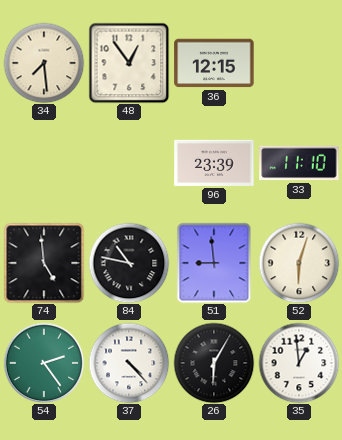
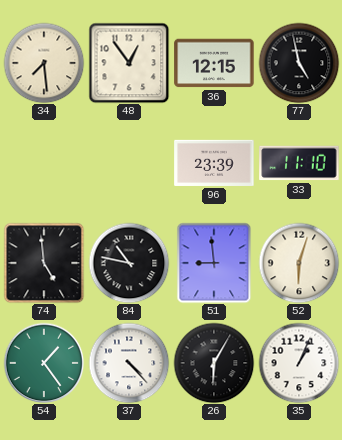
77: none -> 4:58
54: 2:24 -> 1:24
35: 12:59 -> 1:04
